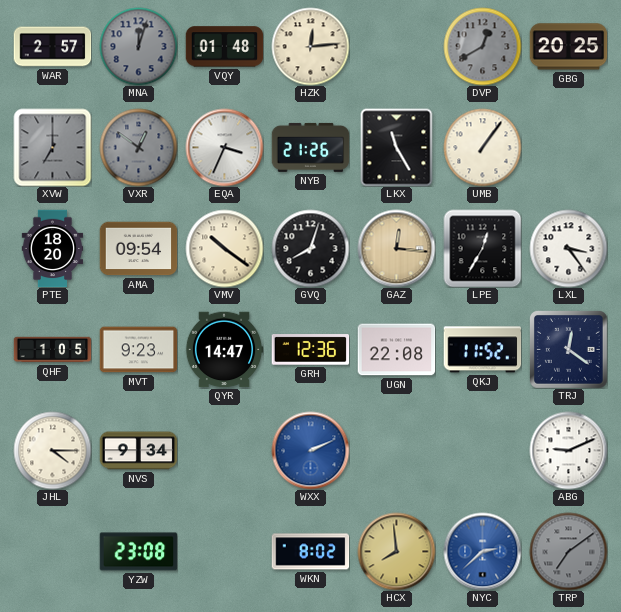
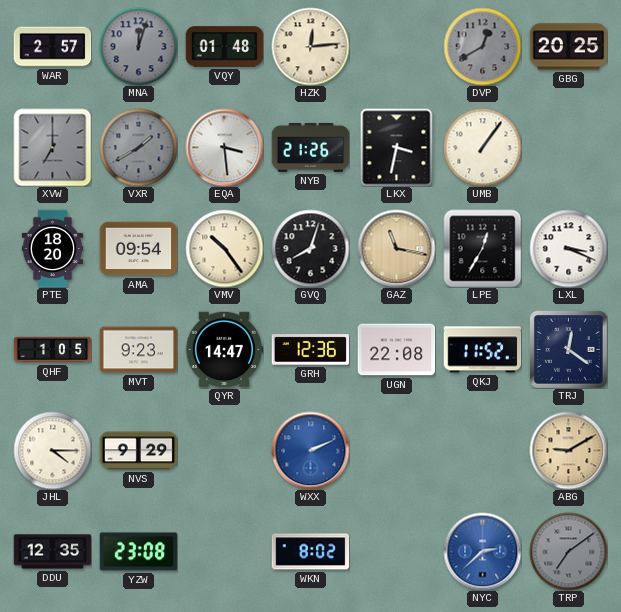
VXR: 12:51 -> 1:40
EQA: 3:34 -> 3:29
LKX: 11:25 -> 3:32
VMV: 10:21 -> 10:24
GAZ: 12:16 -> 11:17
LXL: 3:24 -> 3:19
NVS: 9:34 -> 9:29
ABG: 9:11 -> 9:10
ABG dial: white -> champagne
DDU: none -> 12:35
HCX: 7:59 -> none
